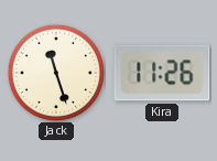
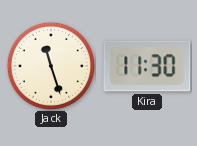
Kira: 11:26 -> 11:30
